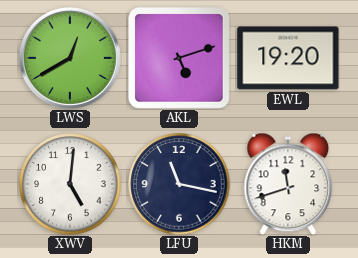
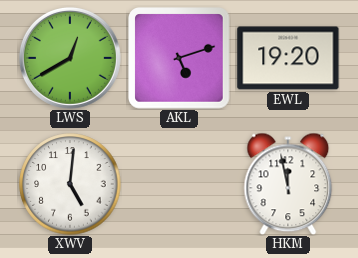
LFU: 11:17 -> none
HKM: 11:42 -> 11:58
